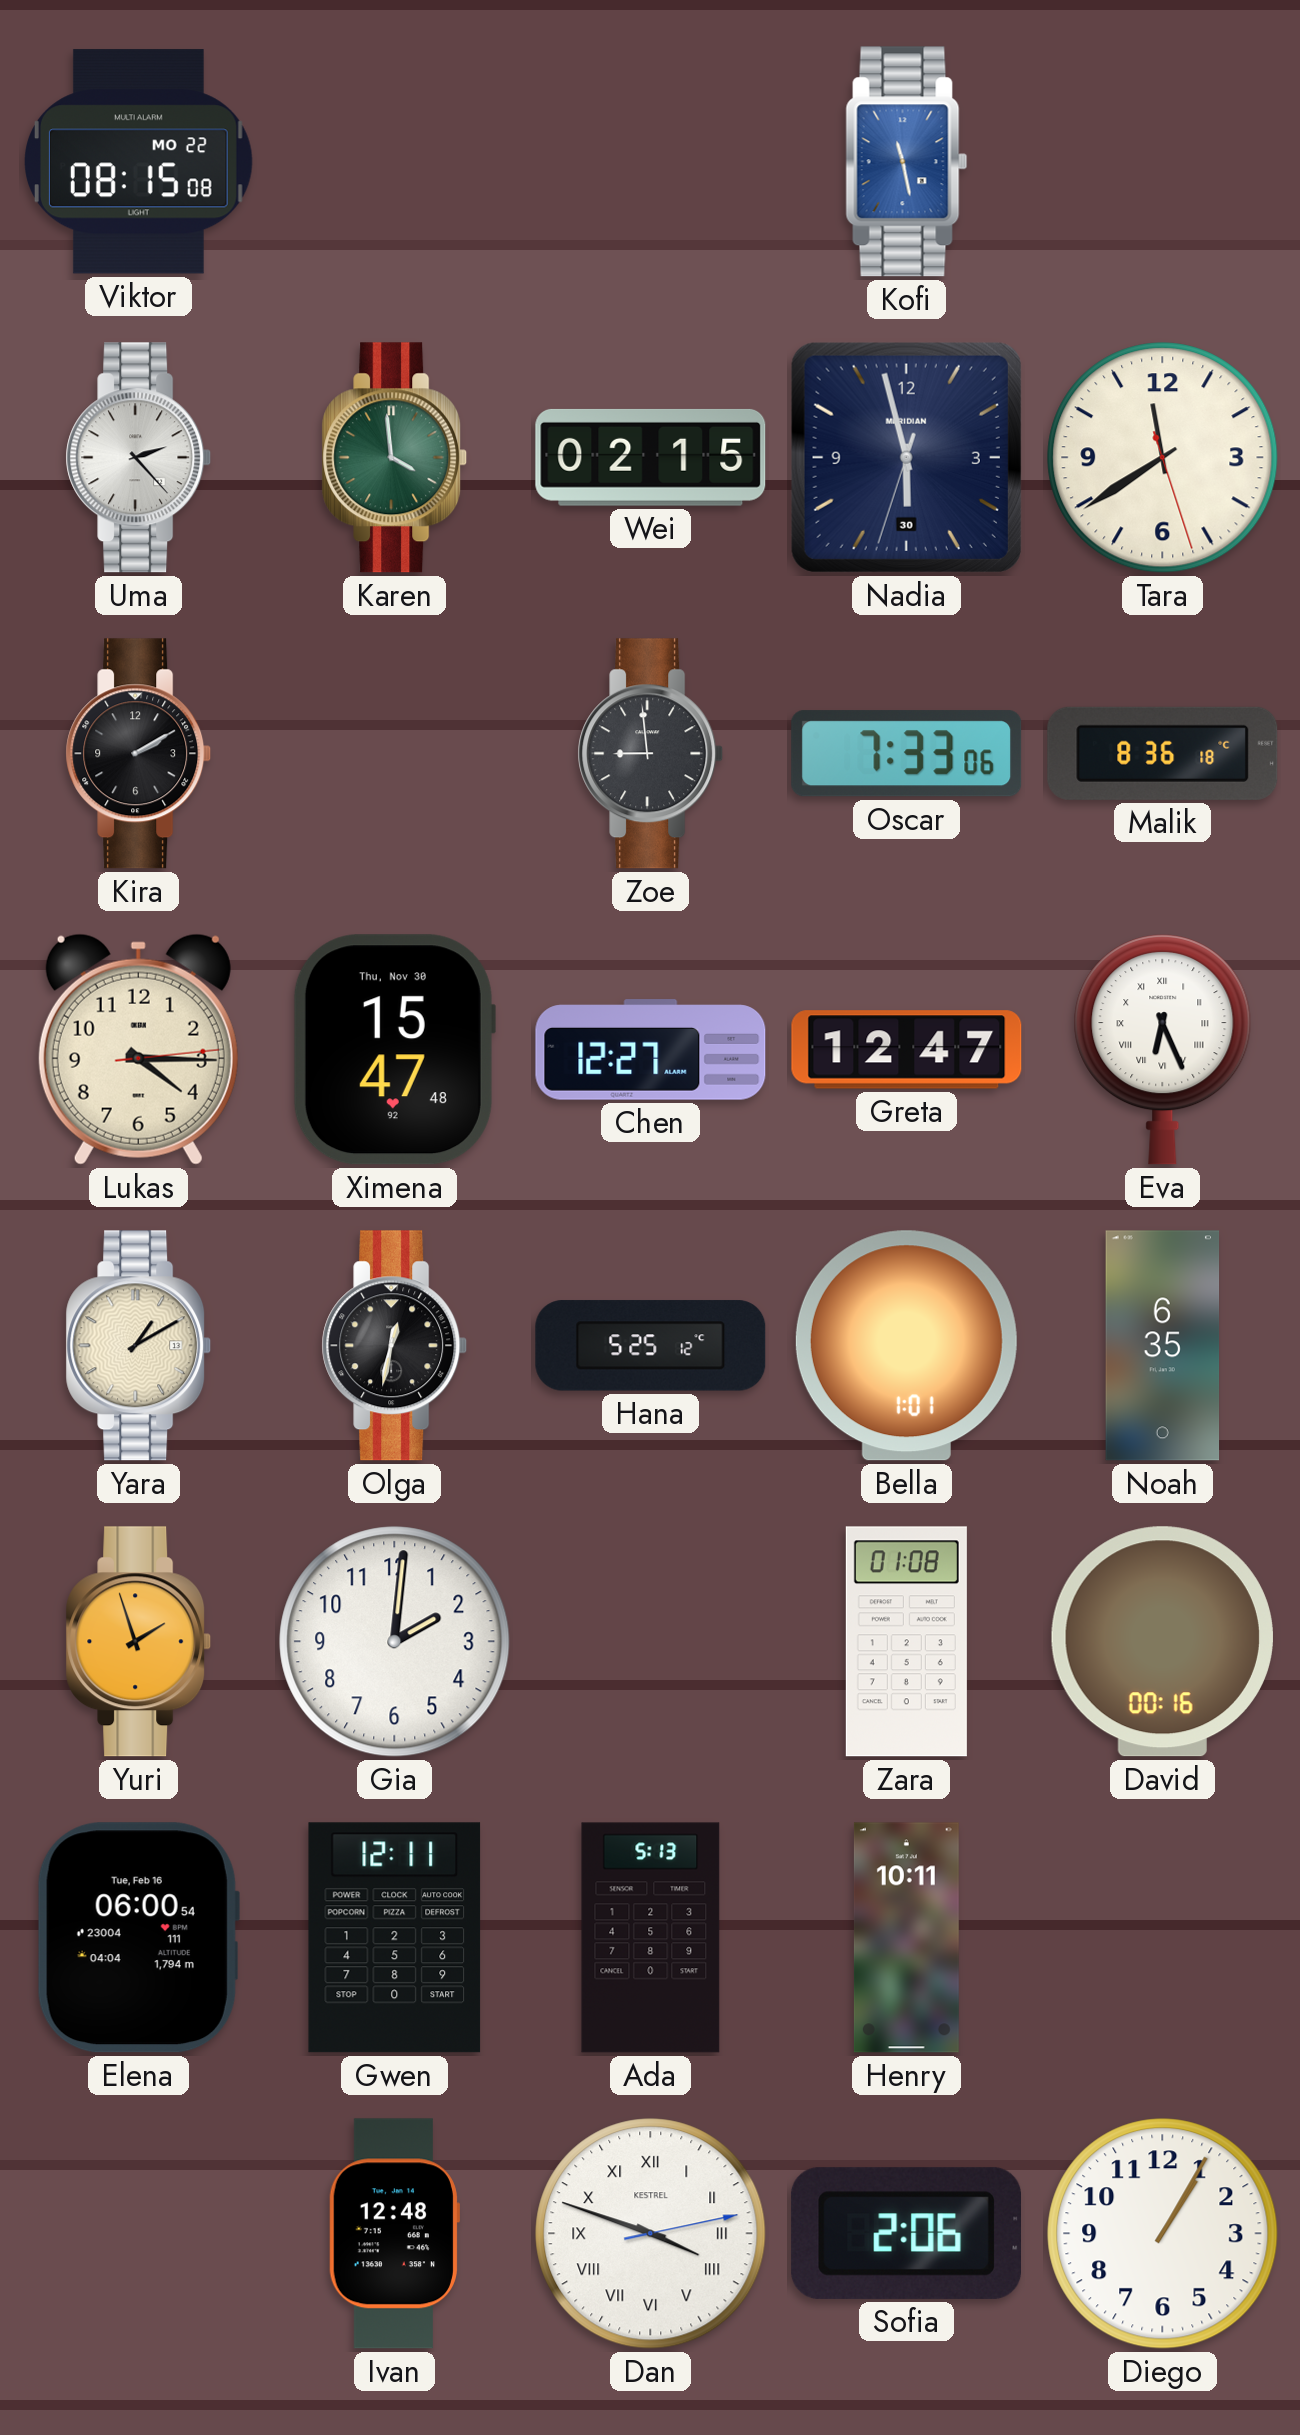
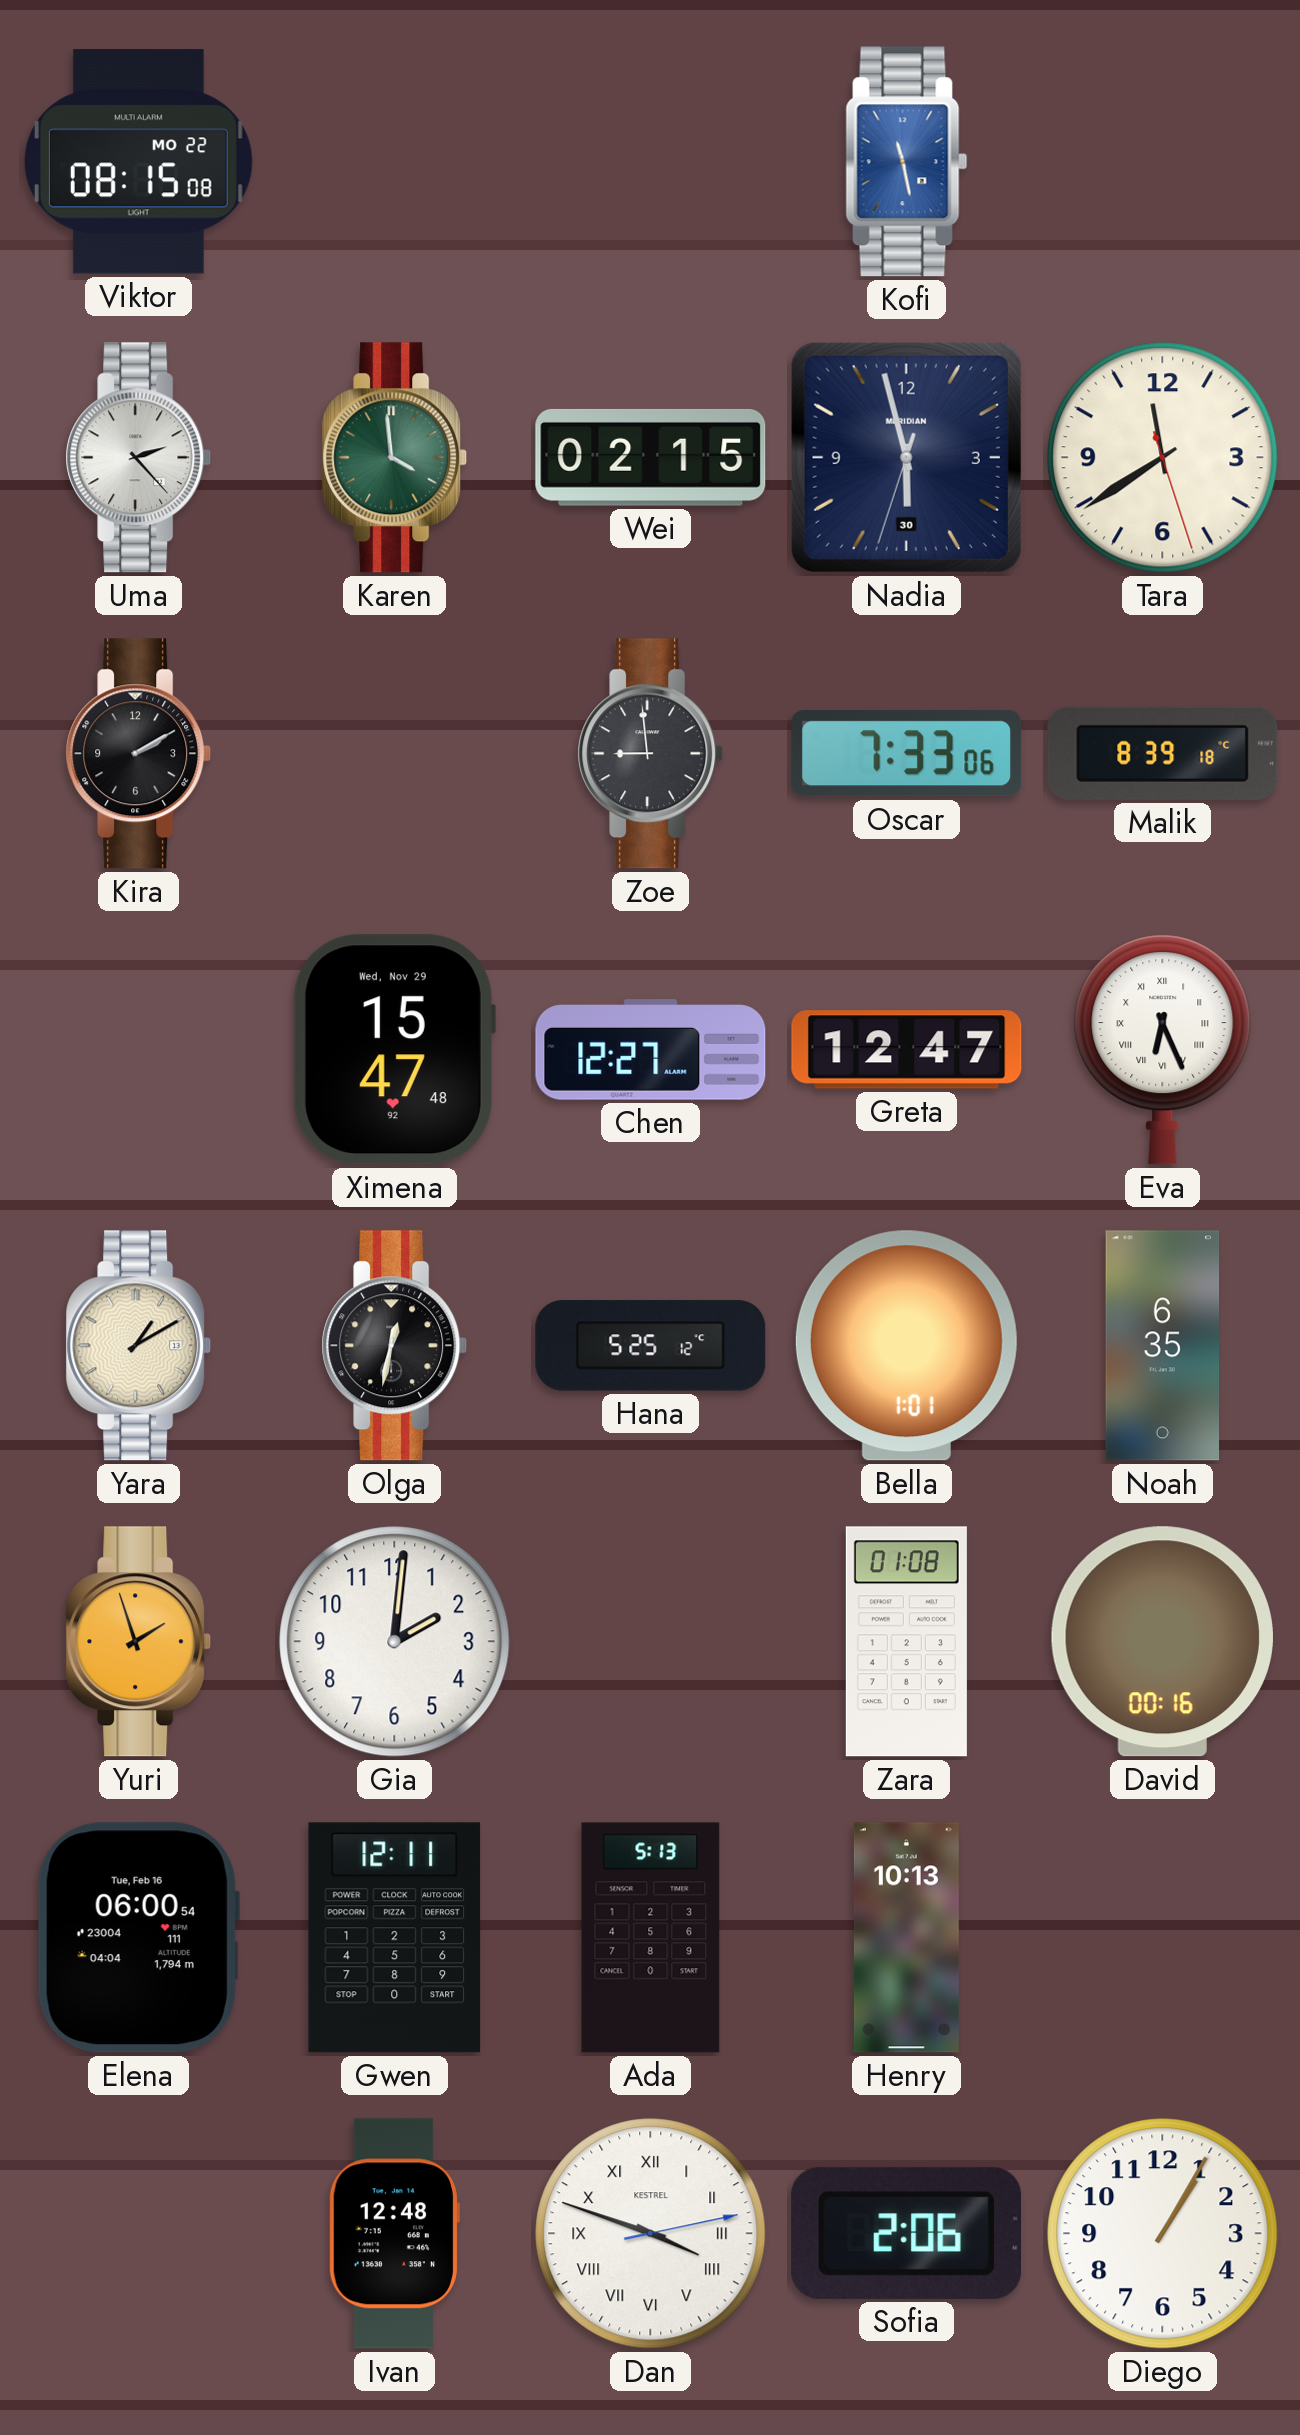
Malik: 8:36 -> 8:39
Lukas: 4:15 -> none
Ximena date: Thu, Nov 30 -> Wed, Nov 29
Henry: 10:11 -> 10:13
